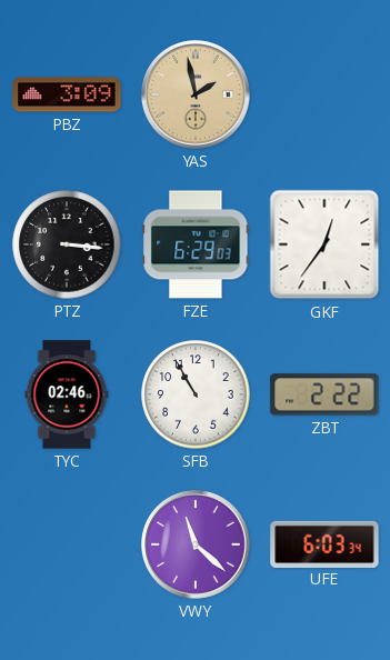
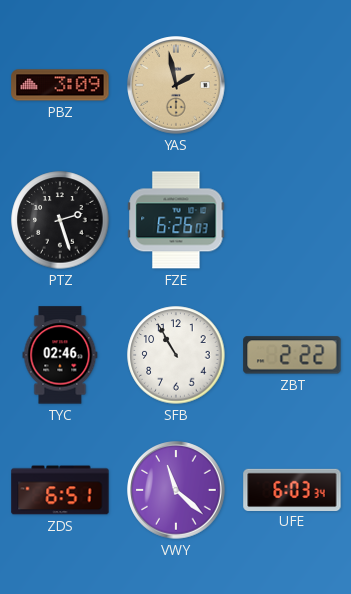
PTZ: 3:16 -> 2:27
FZE: 6:29 -> 6:26
GKF: 12:36 -> none
ZDS: none -> 6:51
